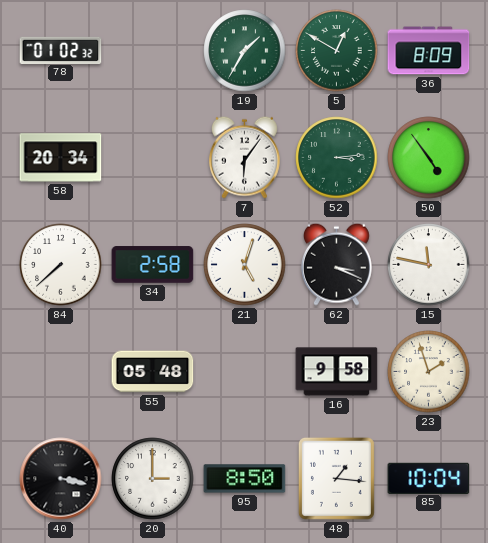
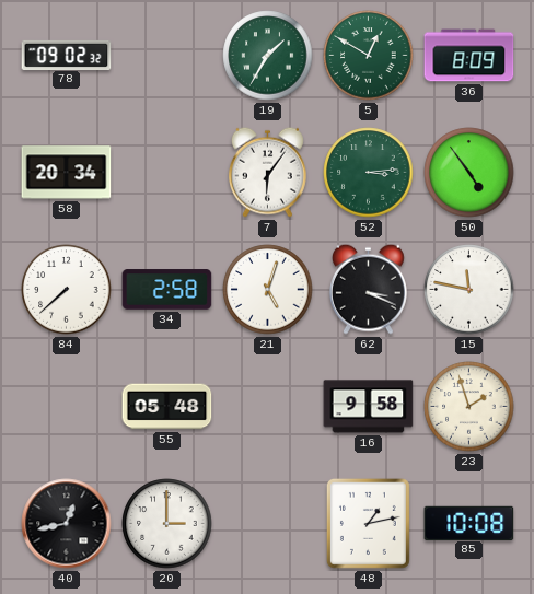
78: 01:02 -> 09:02
40: 3:17 -> 12:43
95: 8:50 -> none
48: 1:16 -> 1:13
85: 10:04 -> 10:08
